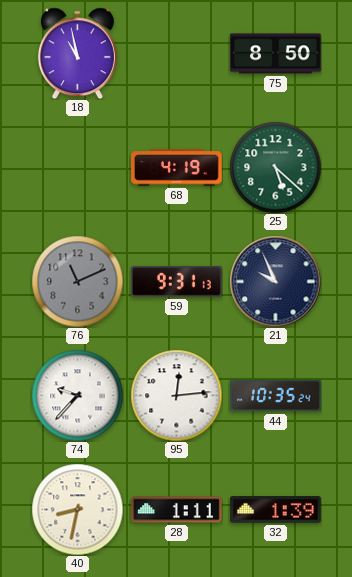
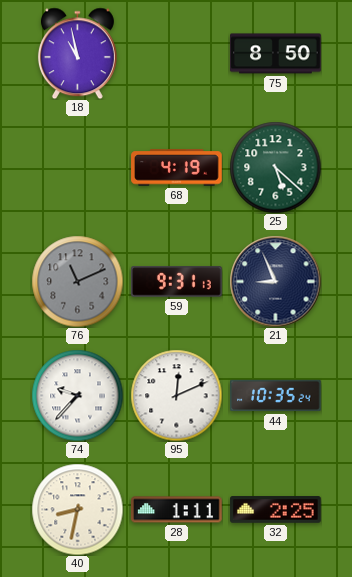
21: 9:56 -> 8:56
95: 12:14 -> 12:11
32: 1:39 -> 2:25
